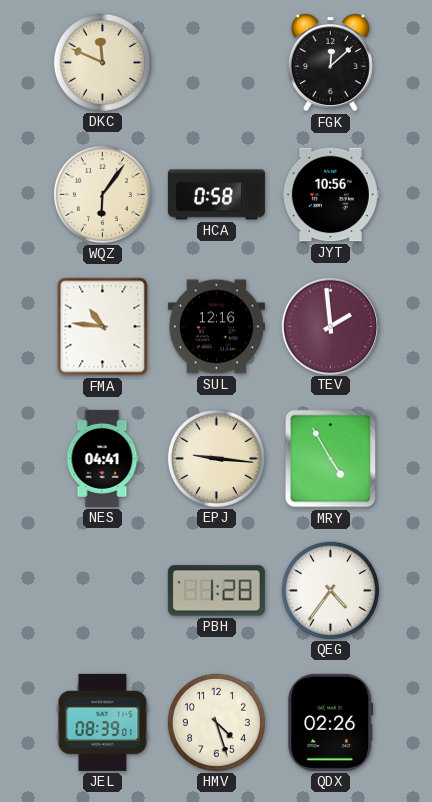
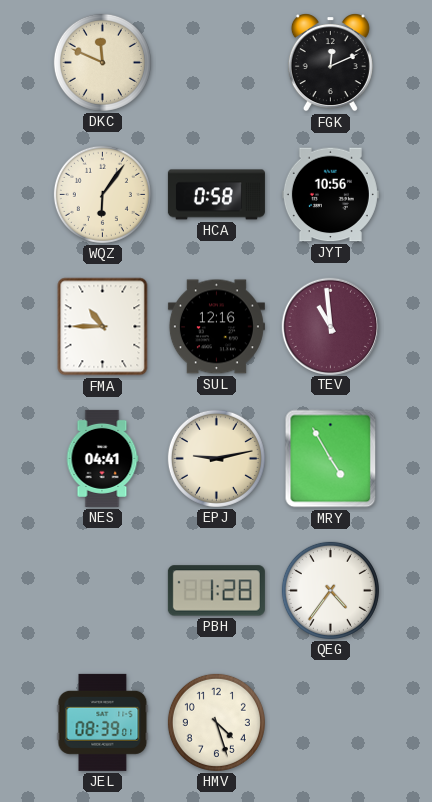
FGK: 12:08 -> 12:11
FMA: 10:46 -> 10:45
TEV: 1:59 -> 10:59
EPJ: 9:16 -> 9:13
QDX: 02:26 -> none
